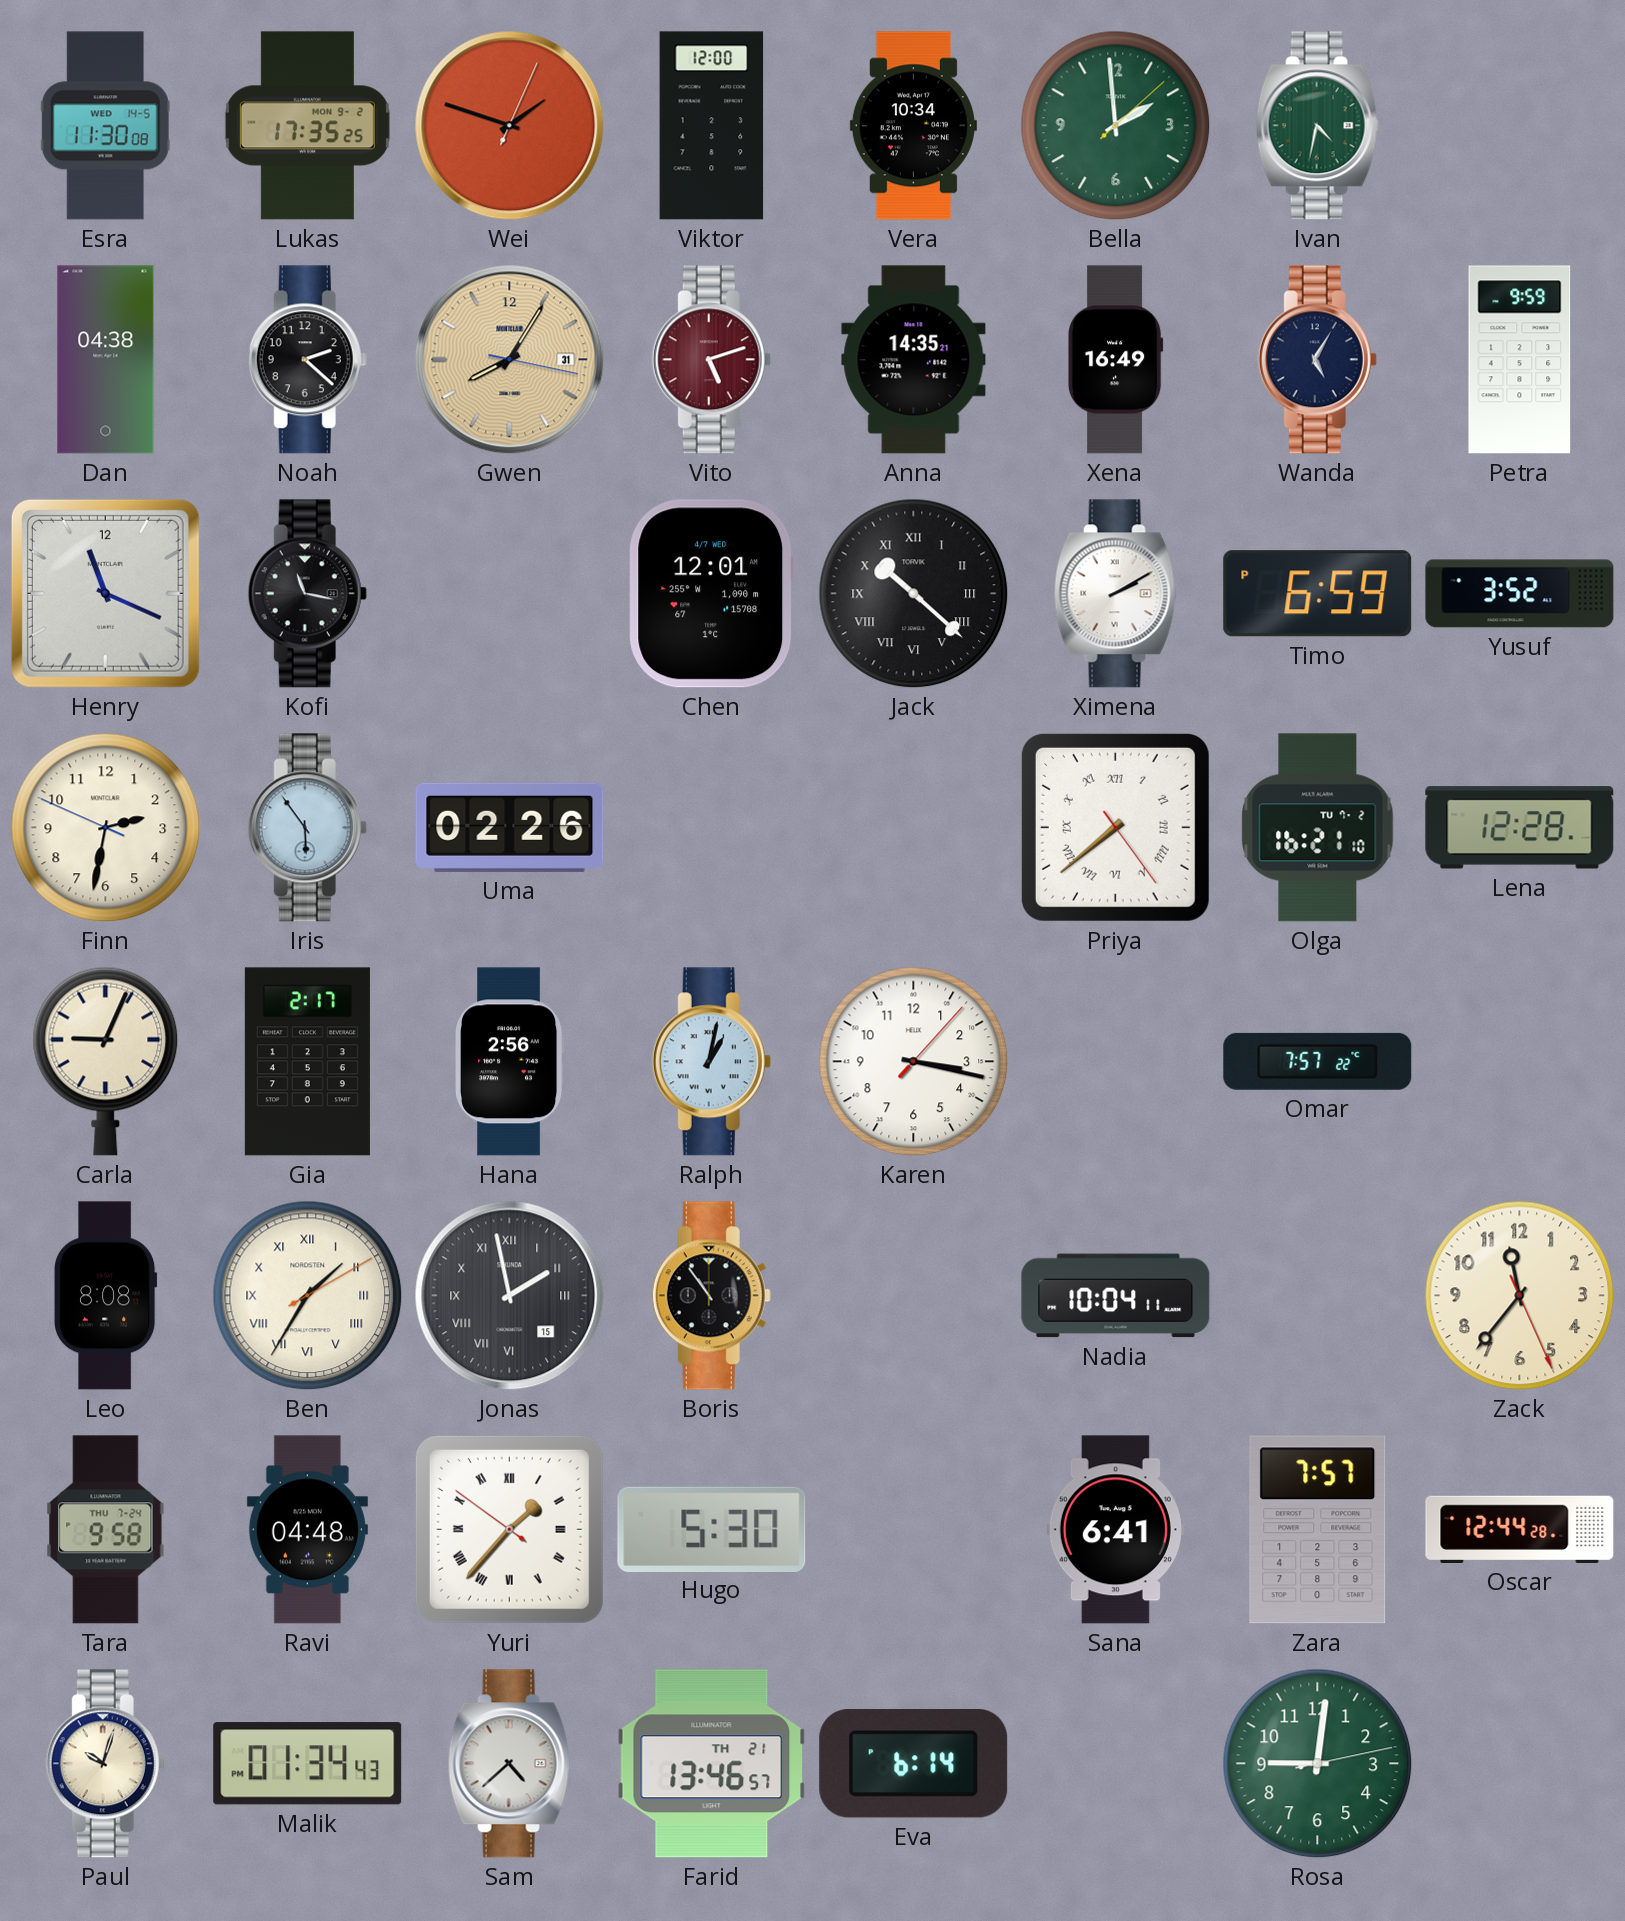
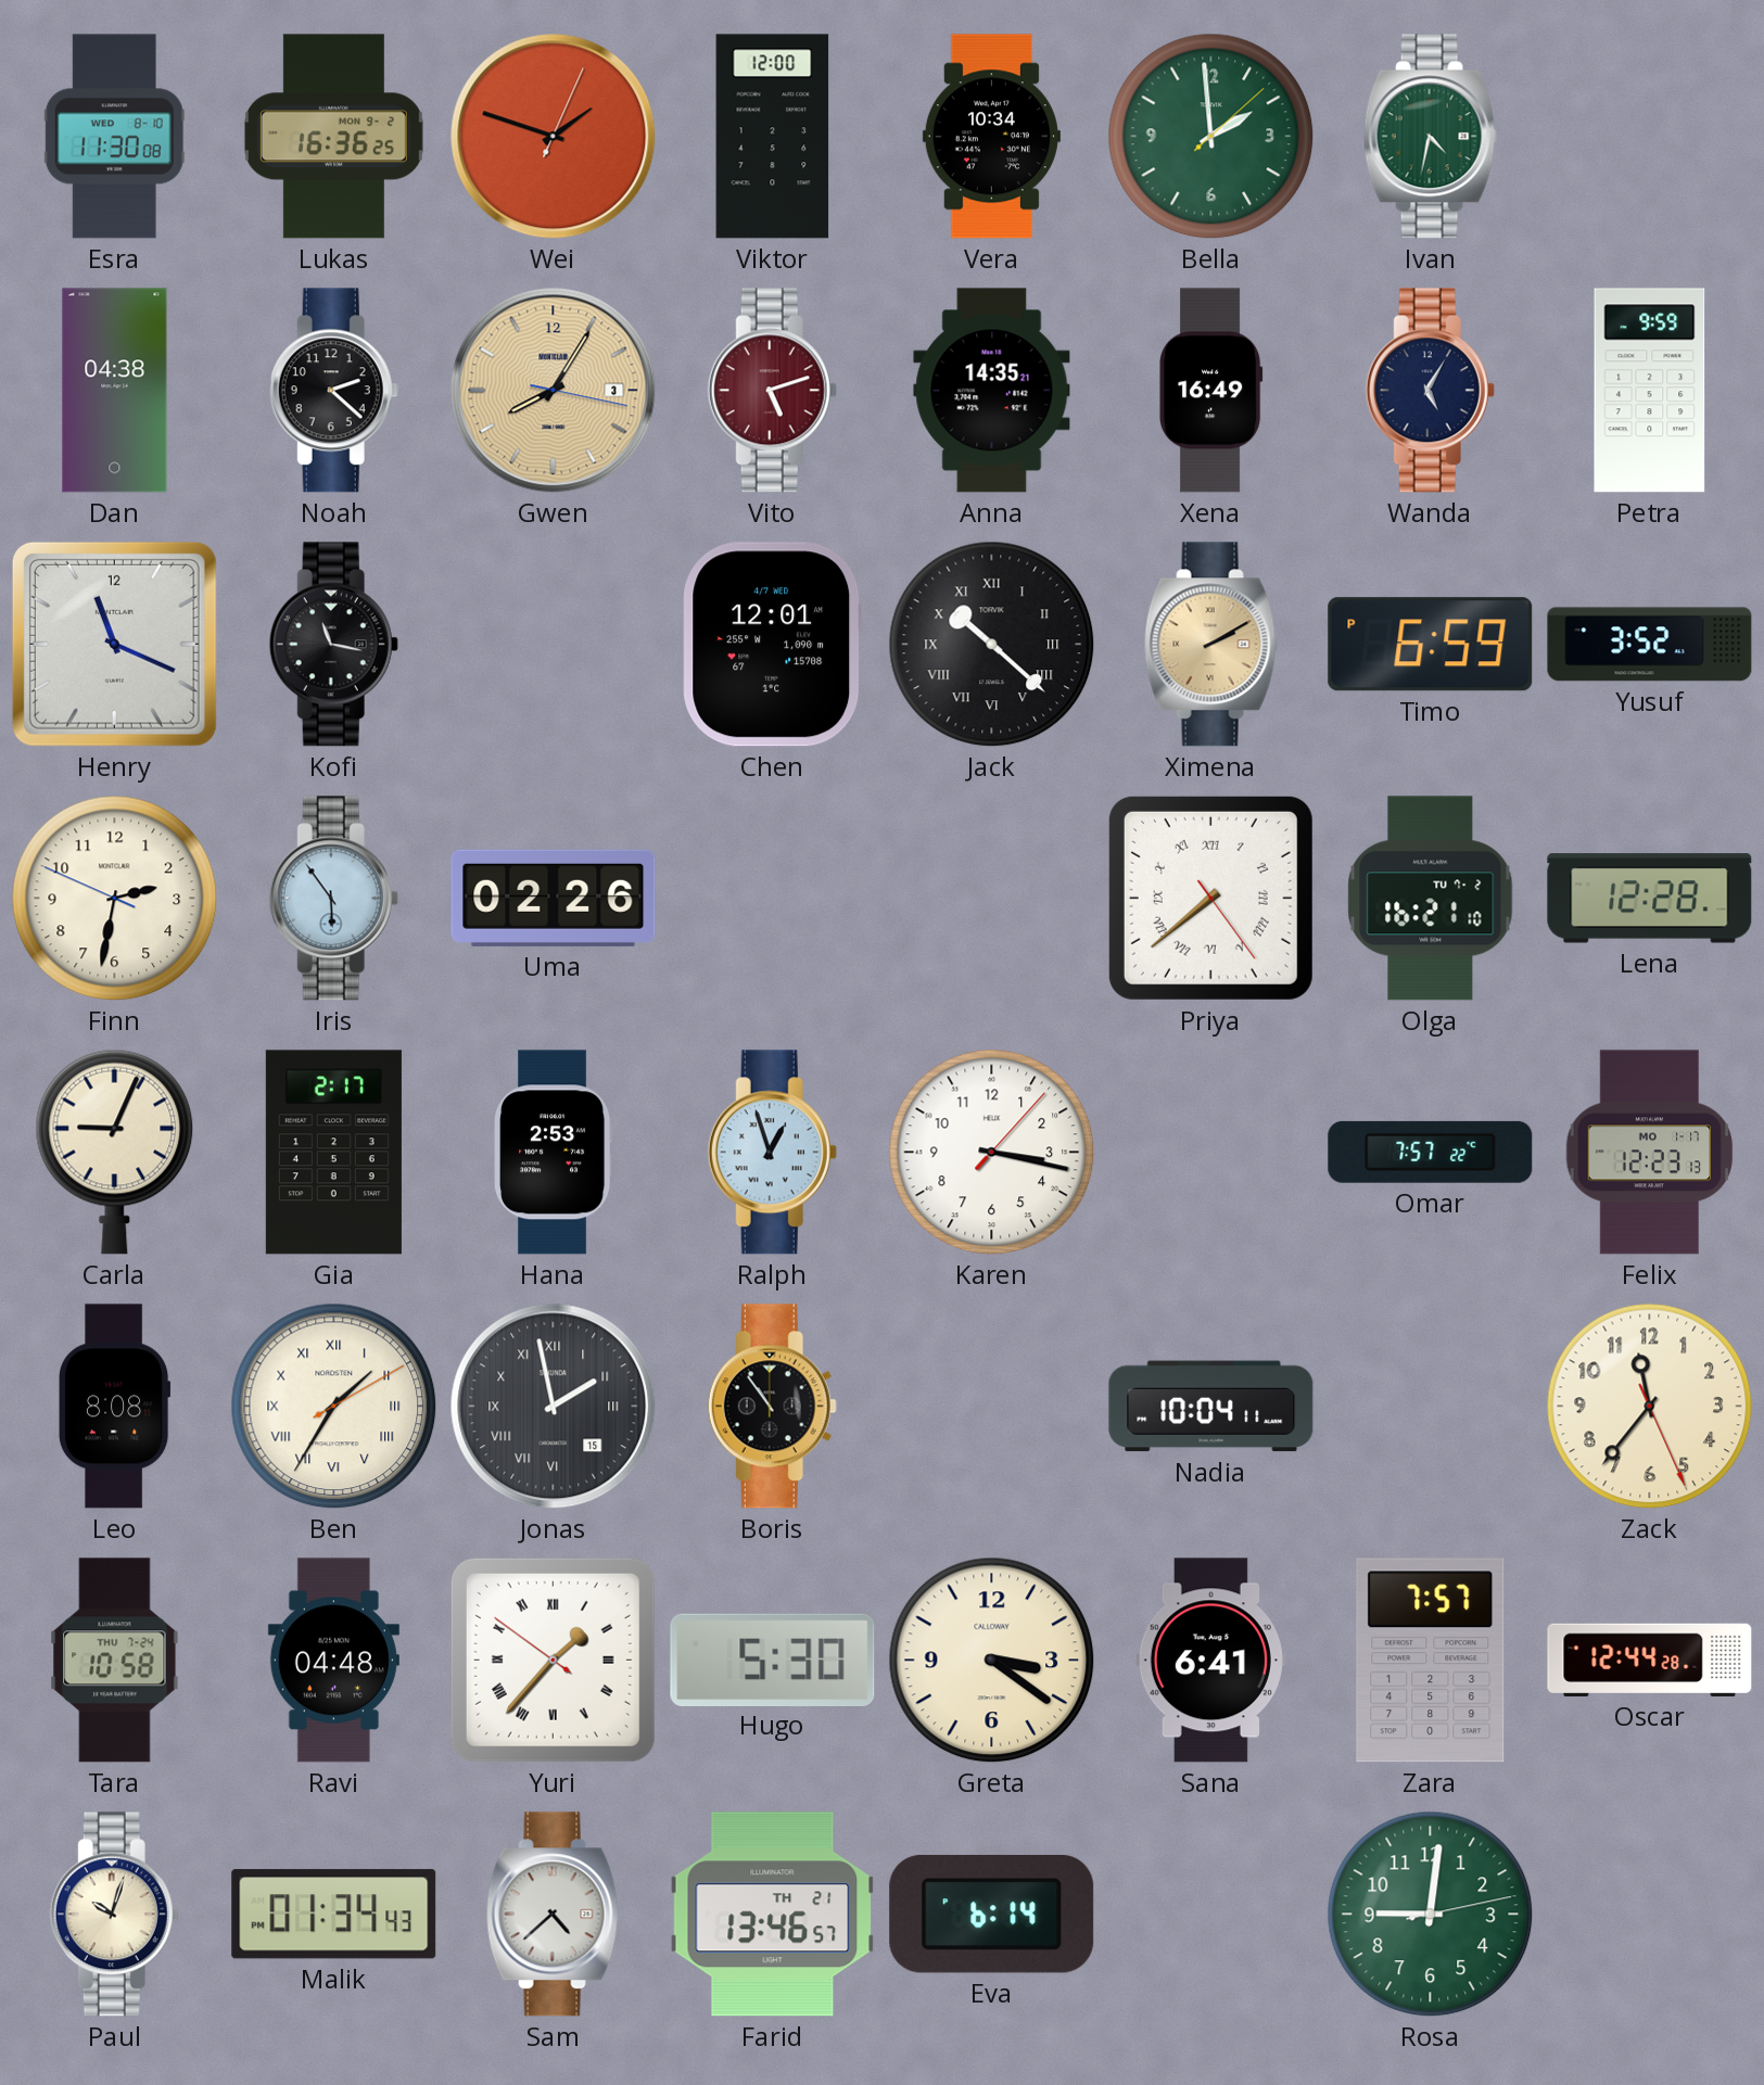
Esra date: WED 14-5 -> WED 8-10
Lukas: 17:35 -> 16:36
Gwen date: 31 -> 3
Ximena dial: white -> champagne
Hana: 2:56 -> 2:53
Ralph: 1:02 -> 12:57
Felix: none -> 12:23
Tara: 9:58 -> 10:58
Greta: none -> 3:21
